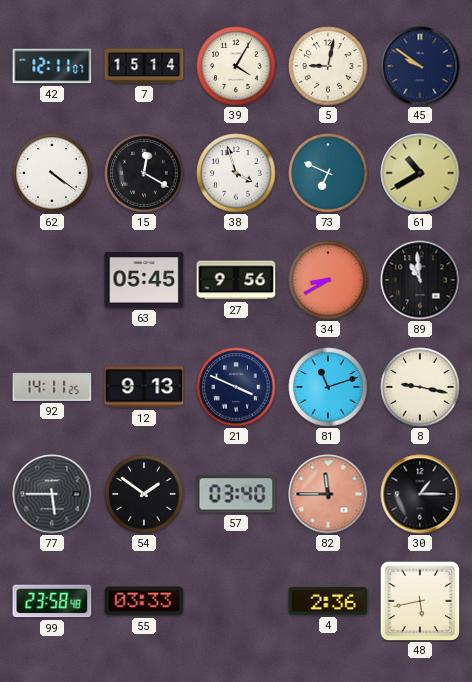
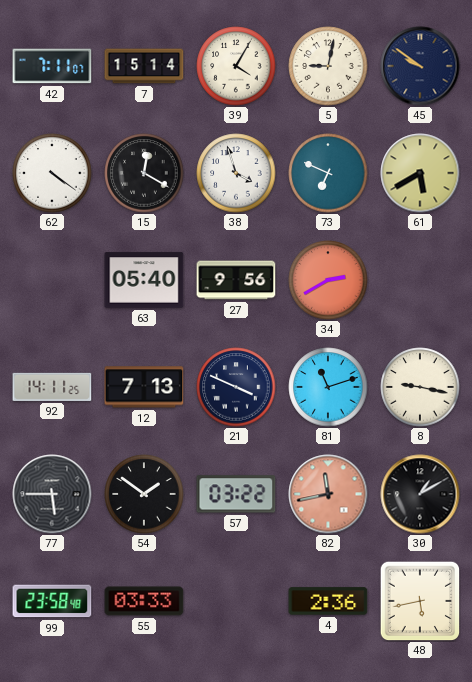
42: 12:11 -> 7:11
61: 10:40 -> 5:40
63: 05:45 -> 05:40
34: 8:40 -> 2:40
89: 10:59 -> none
12: 9:13 -> 7:13
57: 03:40 -> 03:22
82: 11:45 -> 11:43
30: 1:15 -> 1:10
